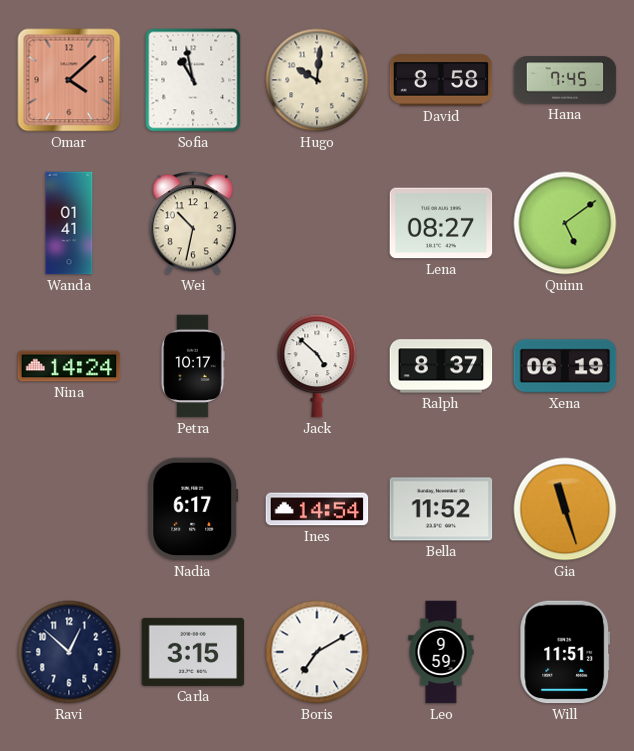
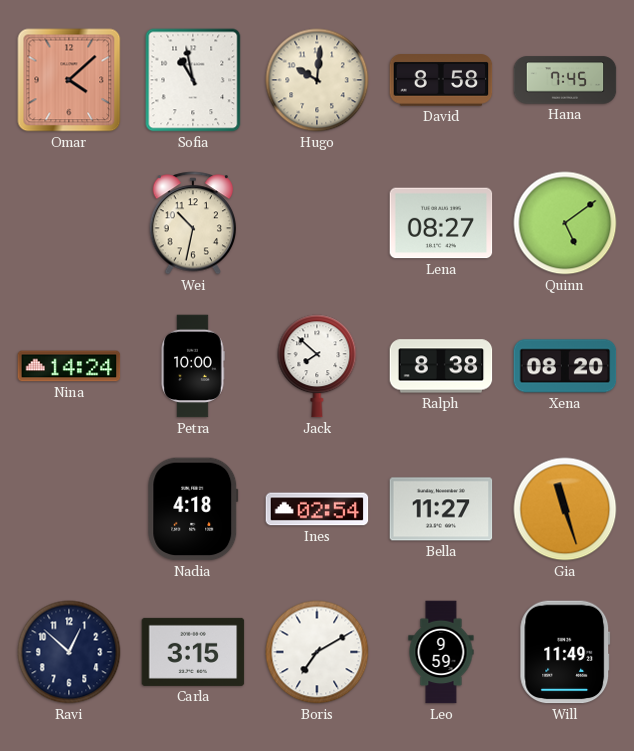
Wanda: 01:41 -> none
Petra: 10:17 -> 10:00
Jack: 4:52 -> 7:52
Ralph: 8:37 -> 8:38
Xena: 06:19 -> 08:20
Nadia: 6:17 -> 4:18
Ines: 14:54 -> 02:54
Bella: 11:52 -> 11:27
Will: 11:51 -> 11:49
